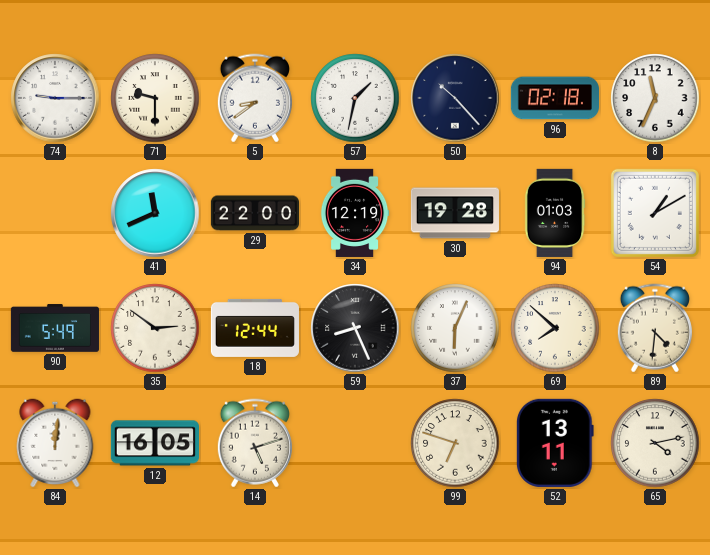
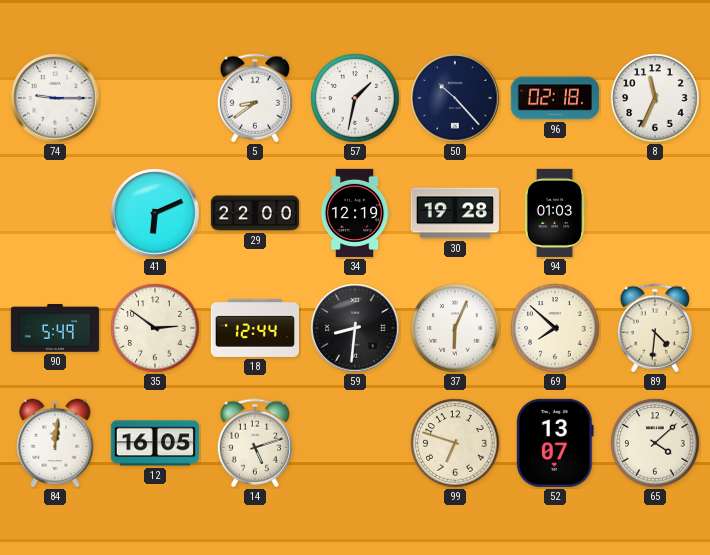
71: 9:30 -> none
41: 11:41 -> 6:11
54: 1:10 -> none
59: 8:26 -> 8:31
52: 13:11 -> 13:07
65: 4:13 -> 4:08
